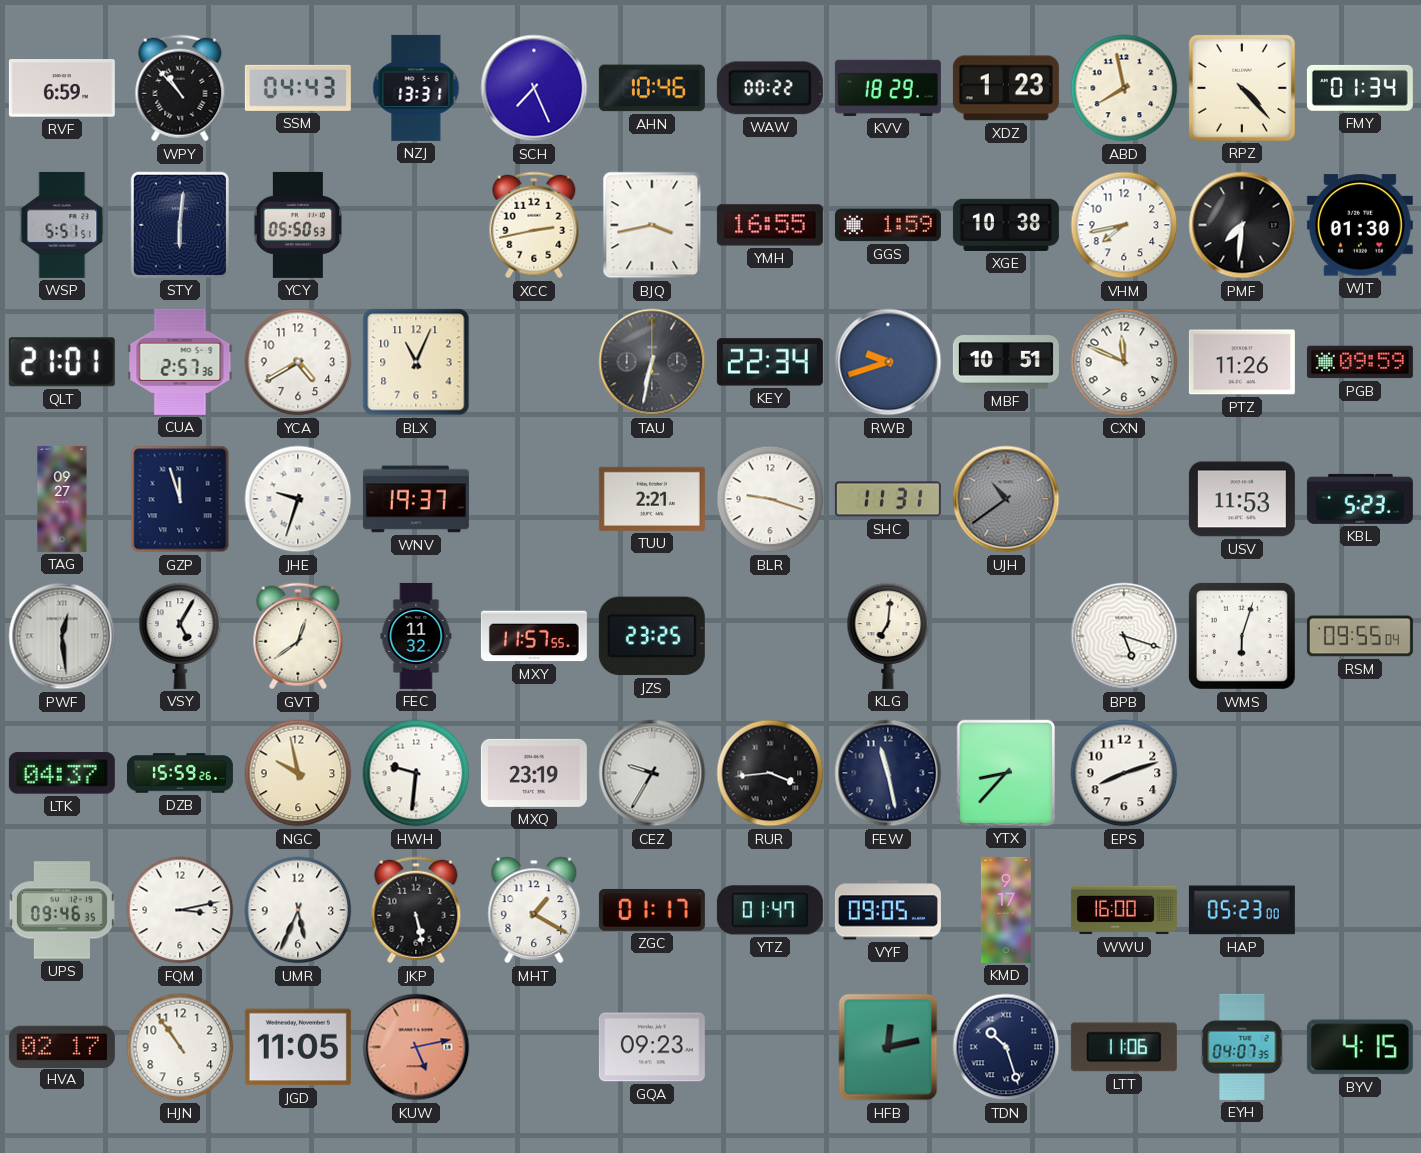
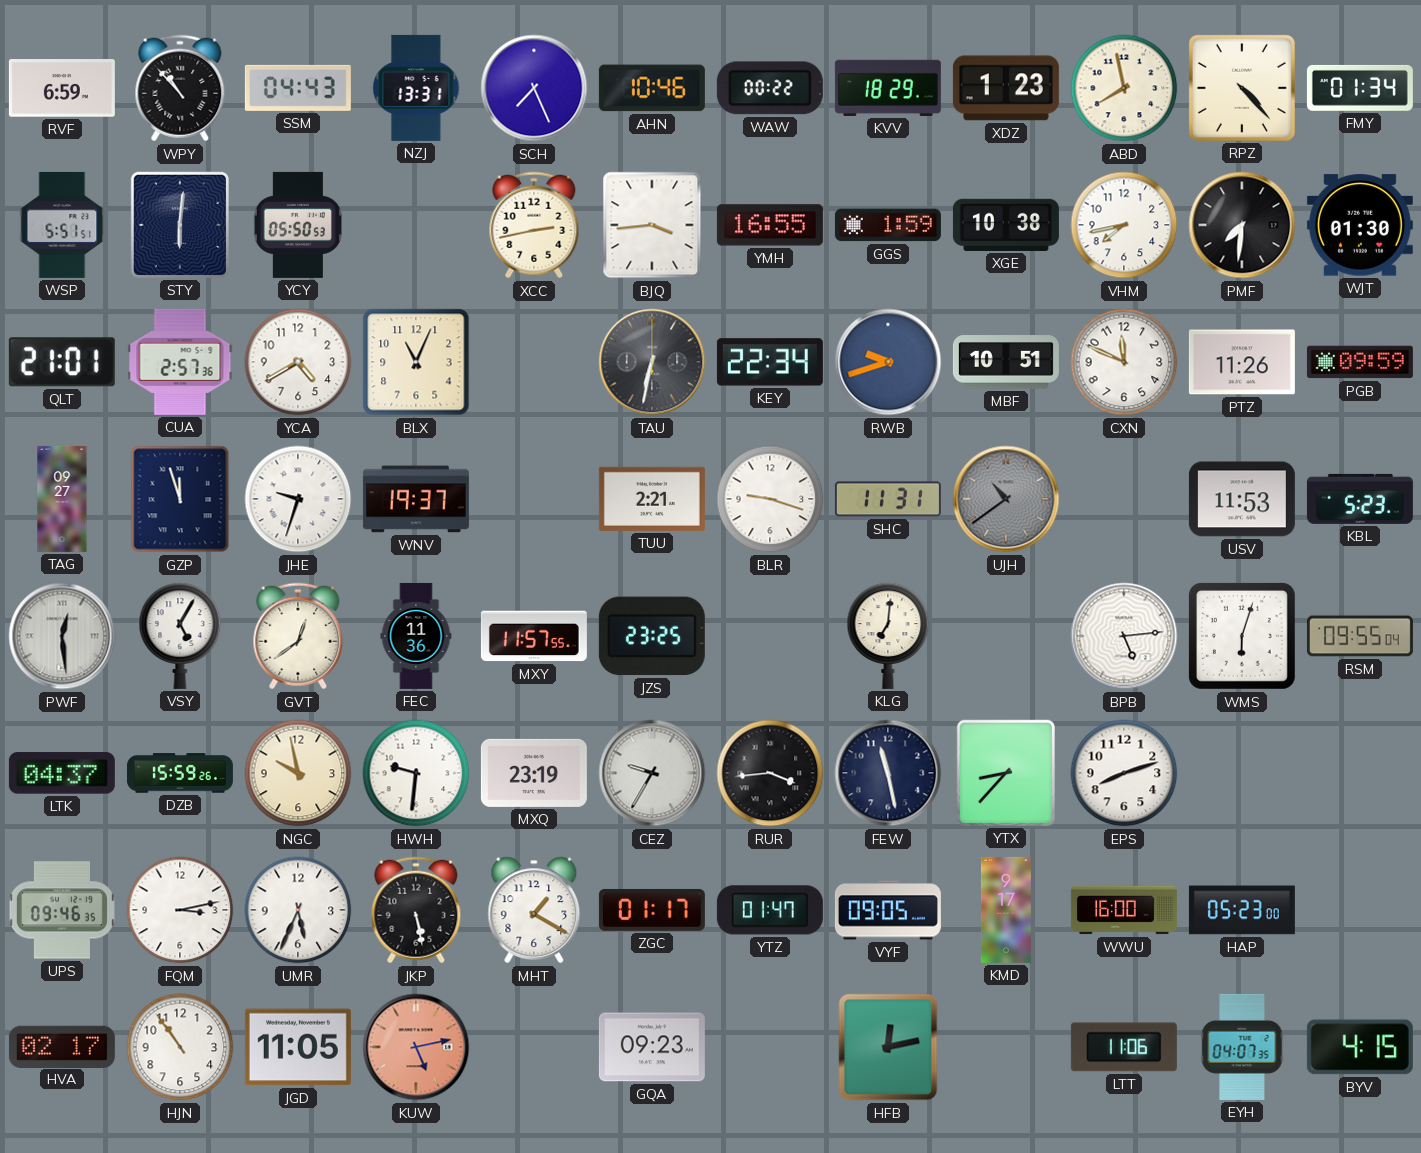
BJQ: 3:43 -> 3:44
FEC: 11:32 -> 11:36
BPB: 5:18 -> 5:14
TDN: 10:27 -> none
